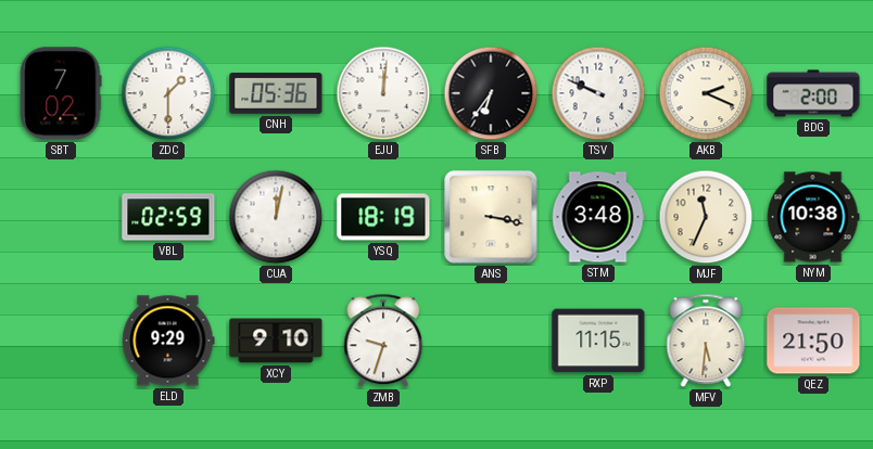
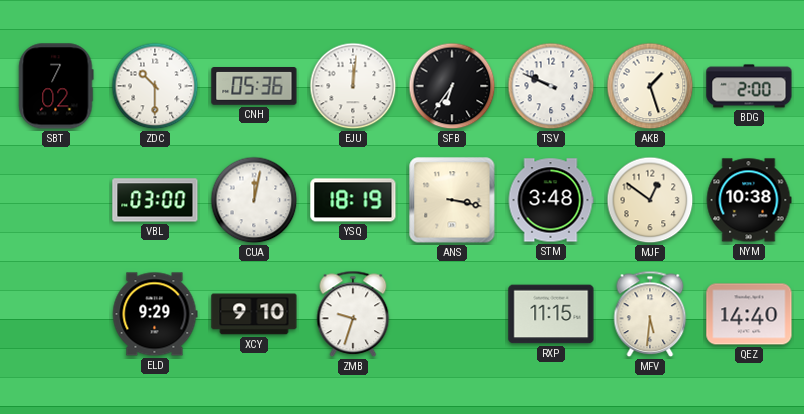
ZDC: 1:30 -> 10:30
AKB: 2:19 -> 1:27
VBL: 02:59 -> 03:00
MJF: 11:34 -> 12:51
QEZ: 21:50 -> 14:40
